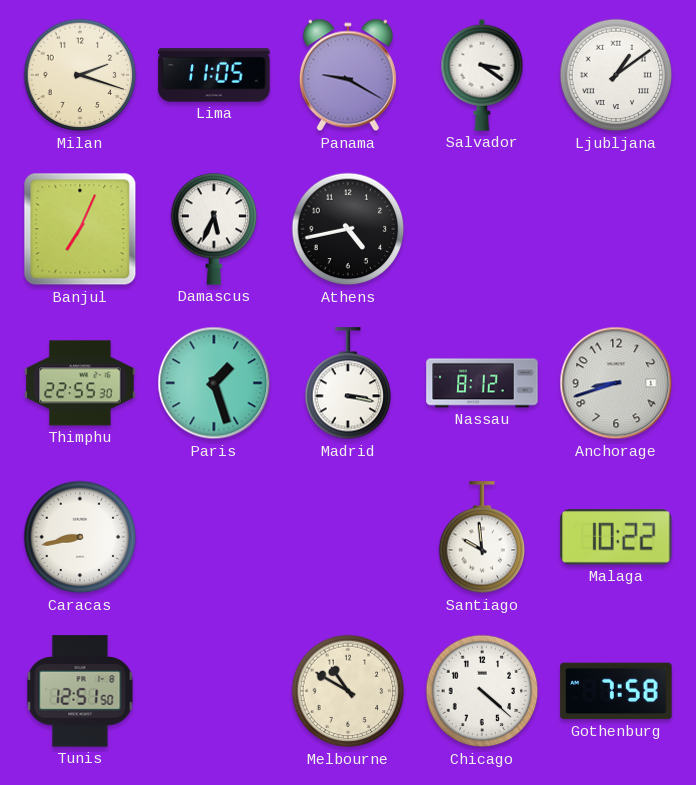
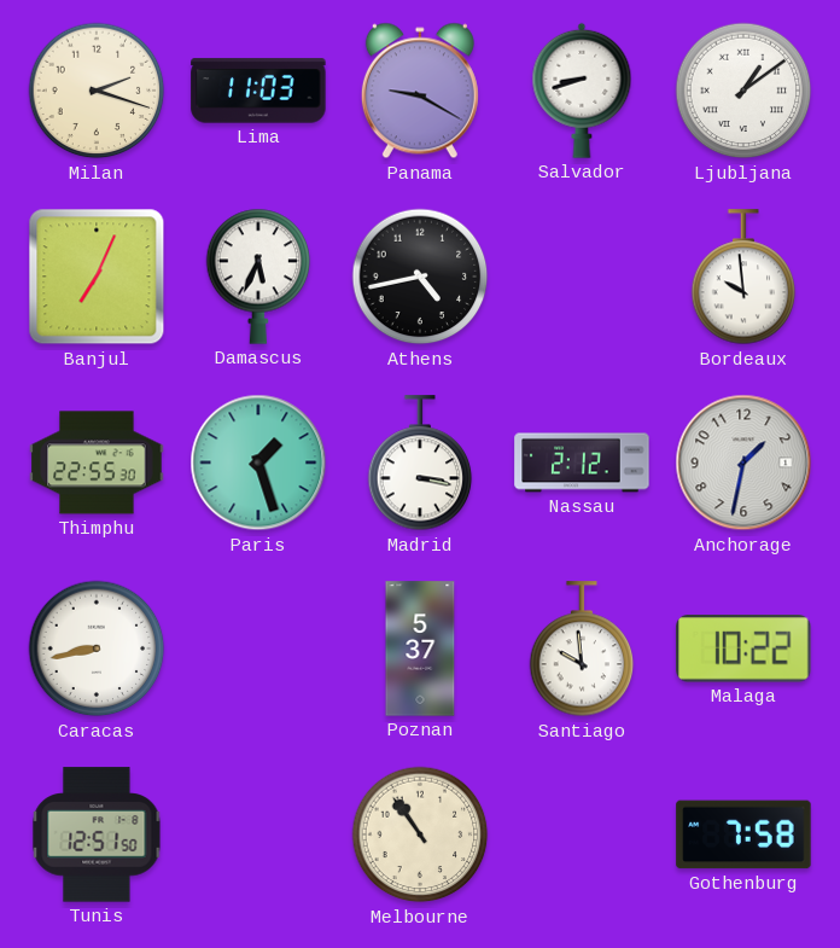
Lima: 11:05 -> 11:03
Salvador: 3:21 -> 8:42
Bordeaux: none -> 9:59
Nassau: 8:12 -> 2:12
Anchorage: 8:42 -> 1:32
Poznan: none -> 5:37
Melbourne: 10:50 -> 10:54
Chicago: 4:22 -> none
